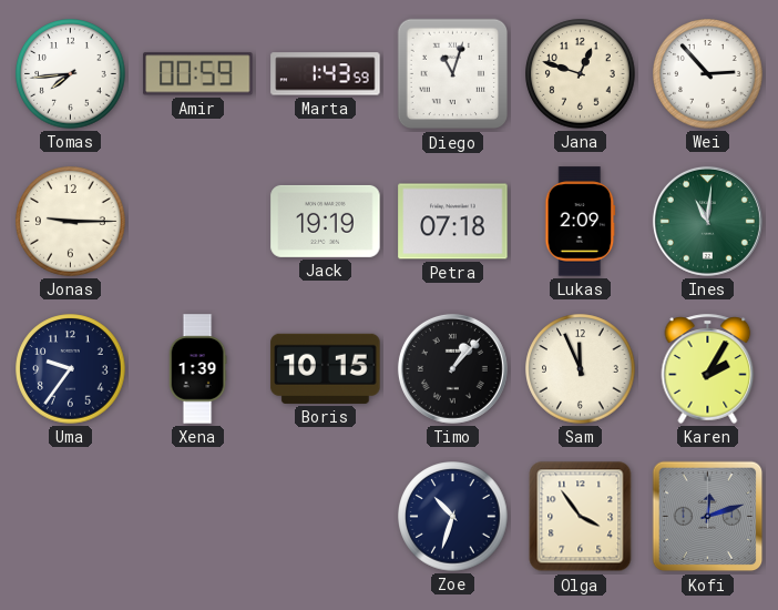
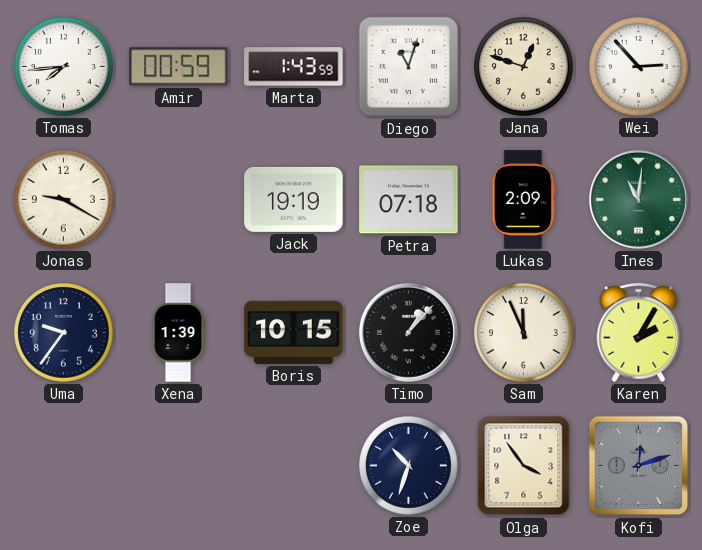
Jonas: 9:15 -> 9:20
